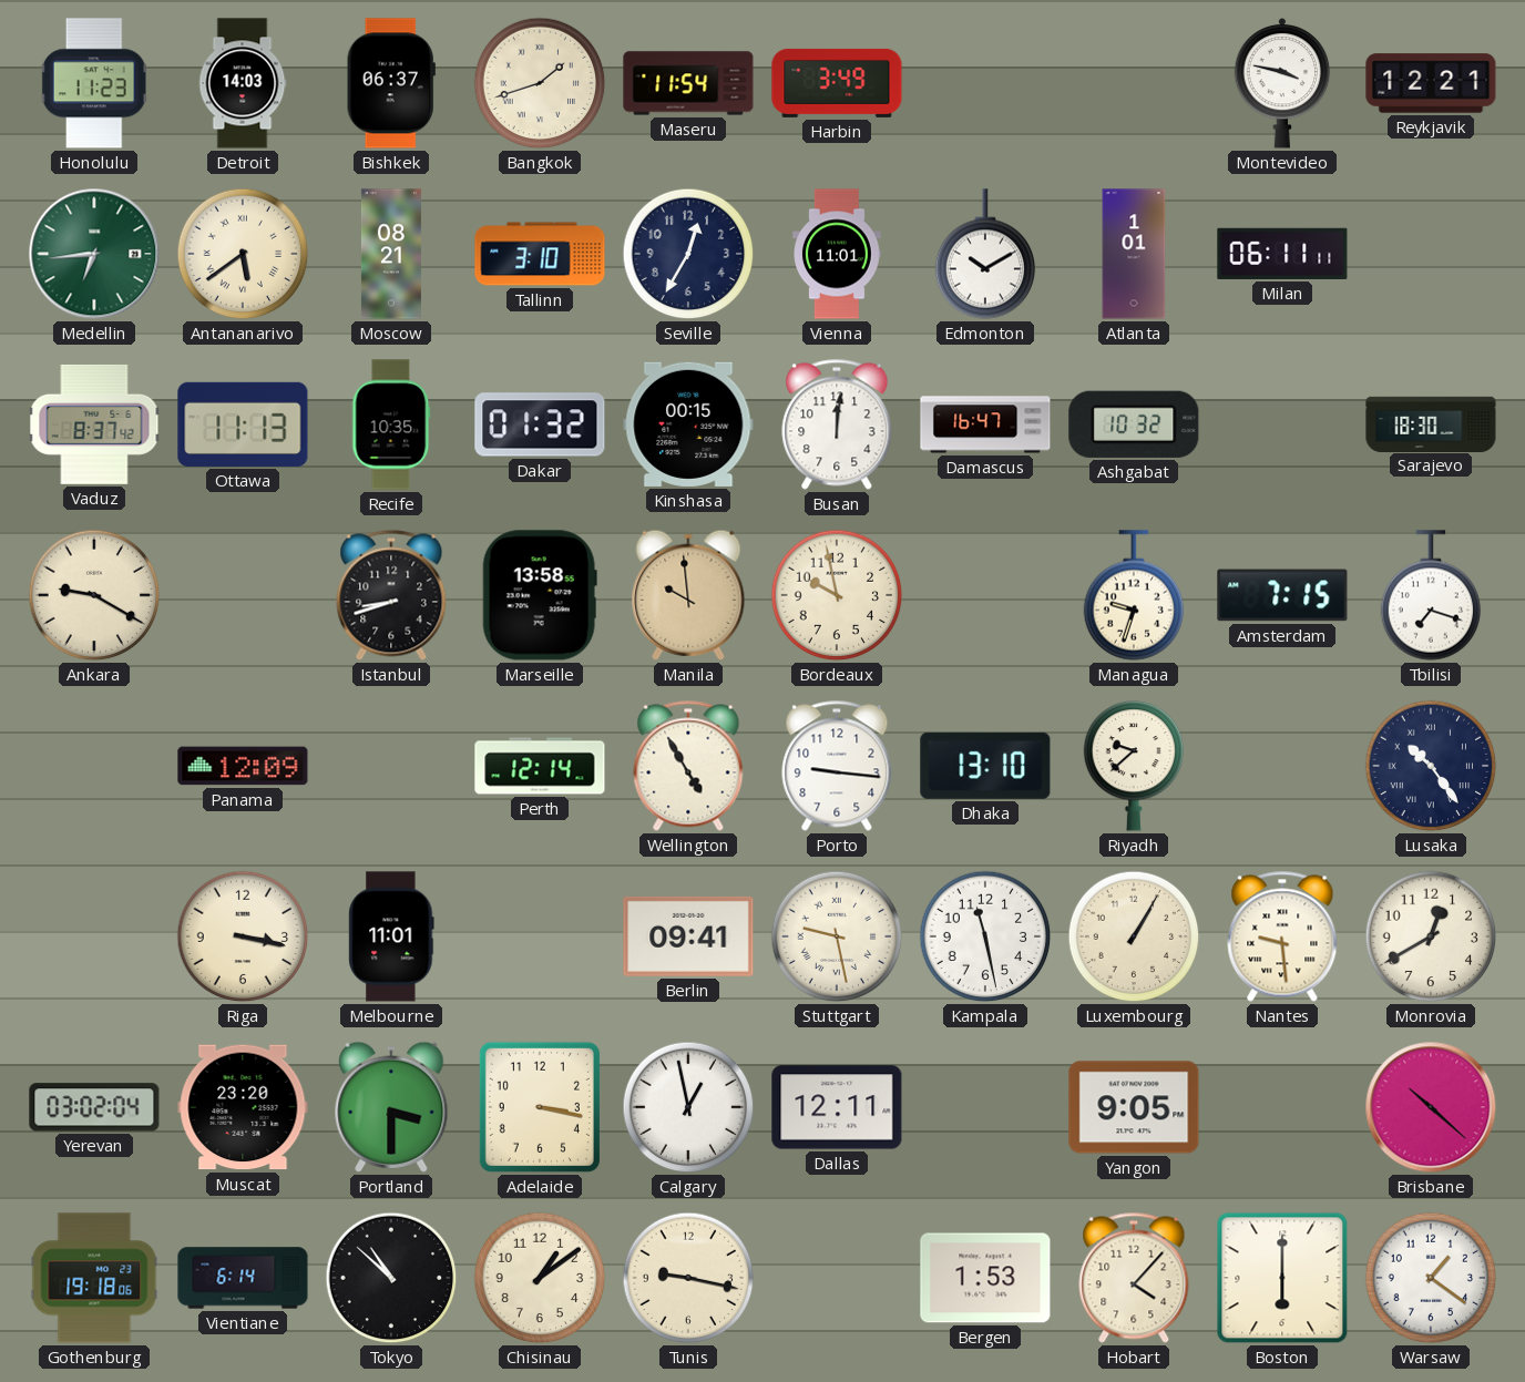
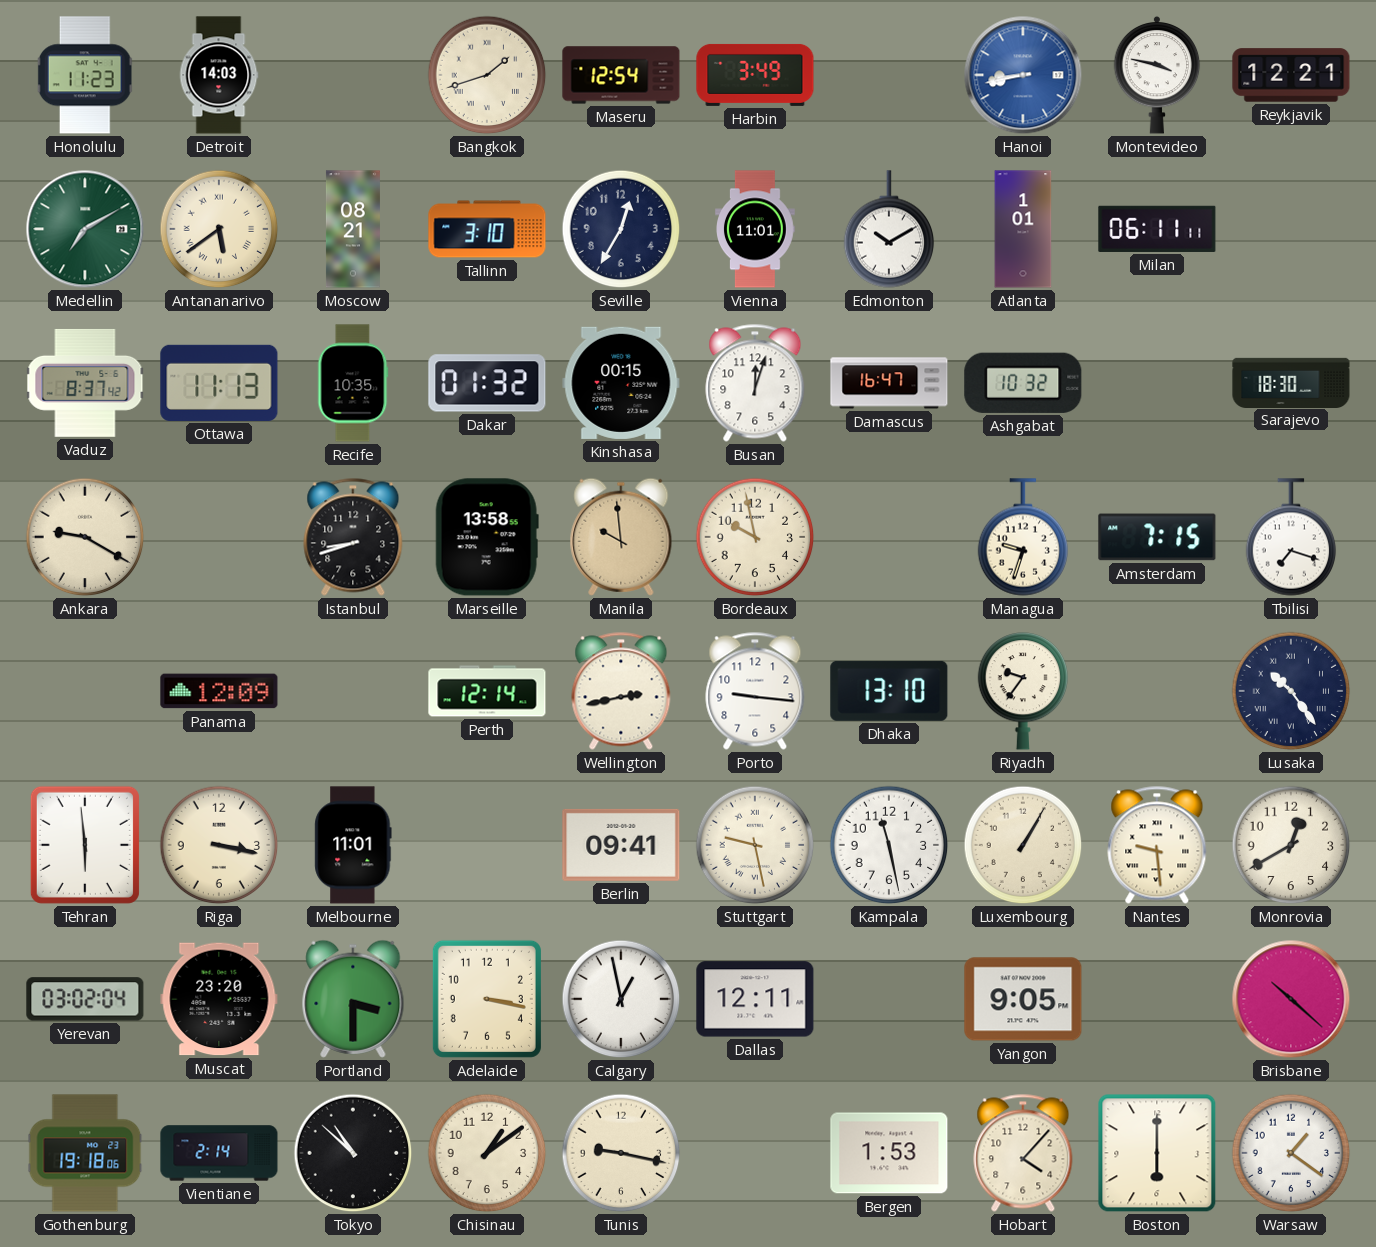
Bishkek: 06:37 -> none
Maseru: 11:54 -> 12:54
Hanoi: none -> 8:43
Medellin: 6:44 -> 7:10
Busan: 12:01 -> 12:03
Wellington: 4:55 -> 2:43
Riyadh: 9:38 -> 9:36
Tehran: none -> 5:59
Vientiane: 6:14 -> 2:14
